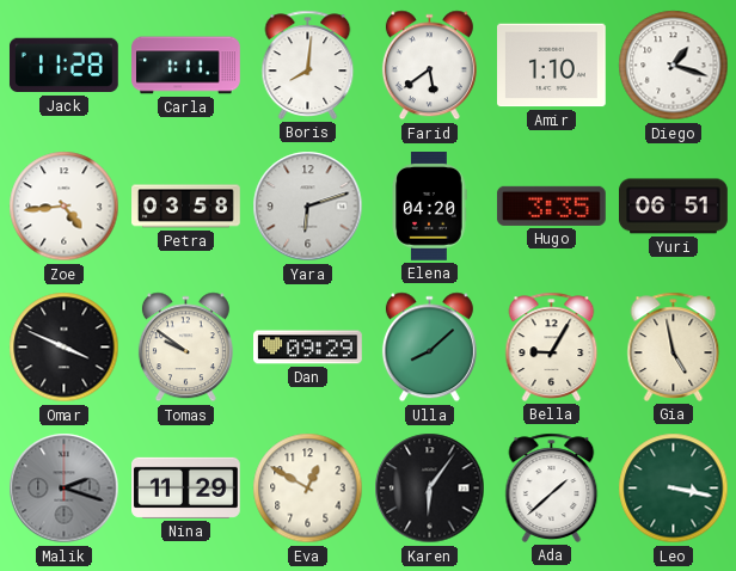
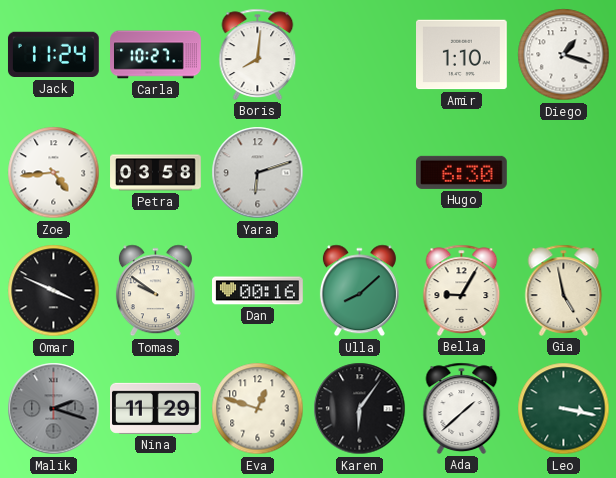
Jack: 11:28 -> 11:24
Carla: 1:11 -> 10:27
Farid: 5:39 -> none
Elena: 04:20 -> none
Hugo: 3:35 -> 6:30
Yuri: 06:51 -> none
Dan: 09:29 -> 00:16
Eva: 12:50 -> 12:48
